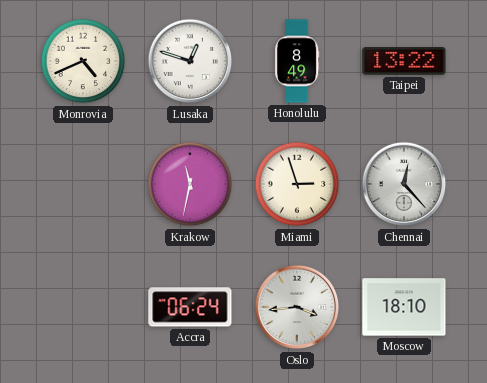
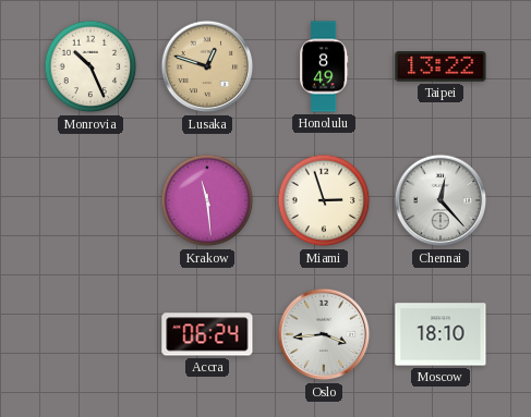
Monrovia: 4:41 -> 10:26
Lusaka dial: white -> champagne
Krakow: 11:32 -> 11:29
